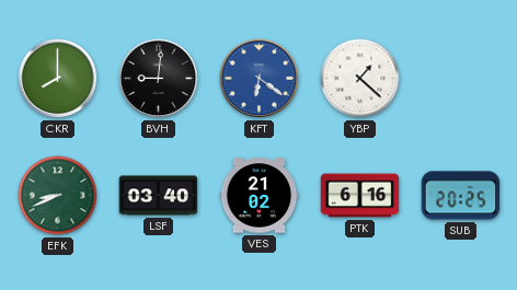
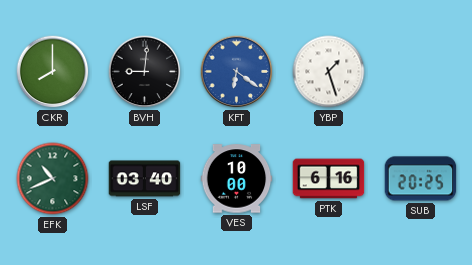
YBP: 1:22 -> 1:27
EFK: 8:41 -> 10:41
VES: 21:02 -> 10:00
